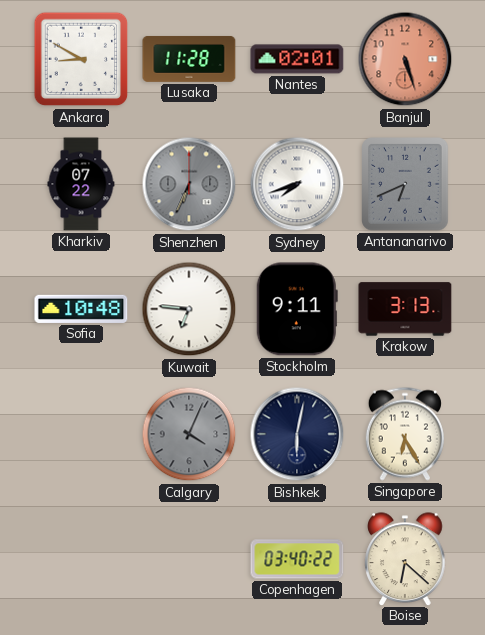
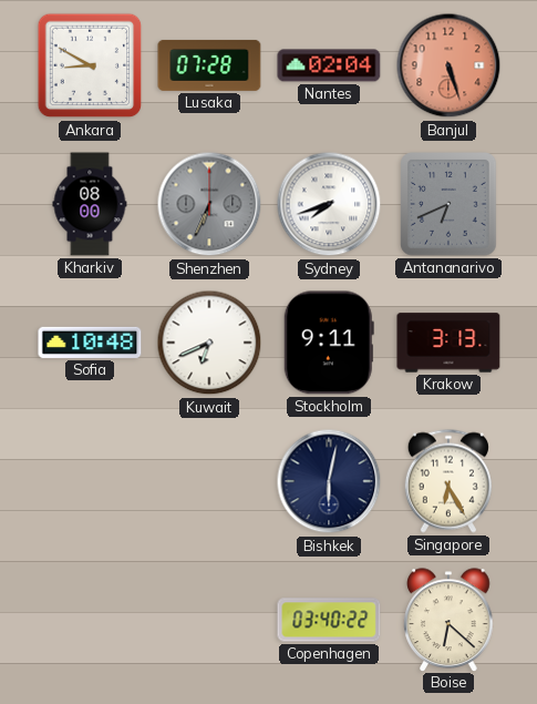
Lusaka: 11:28 -> 07:28
Nantes: 02:01 -> 02:04
Kharkiv: 07:22 -> 08:00
Kuwait: 6:46 -> 6:41
Calgary: 4:04 -> none
